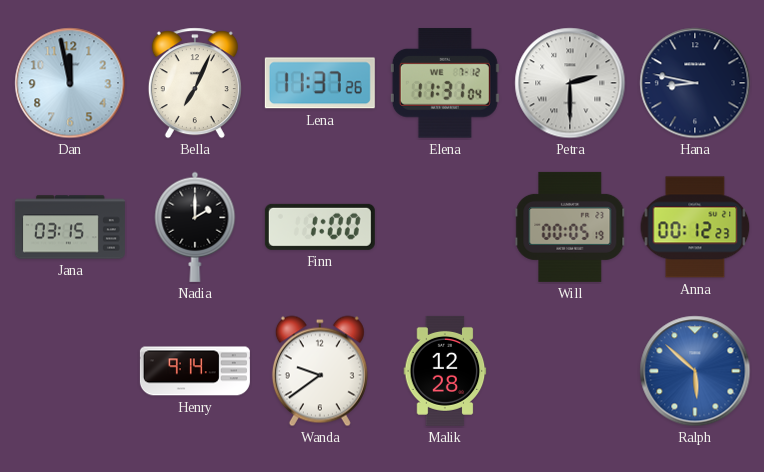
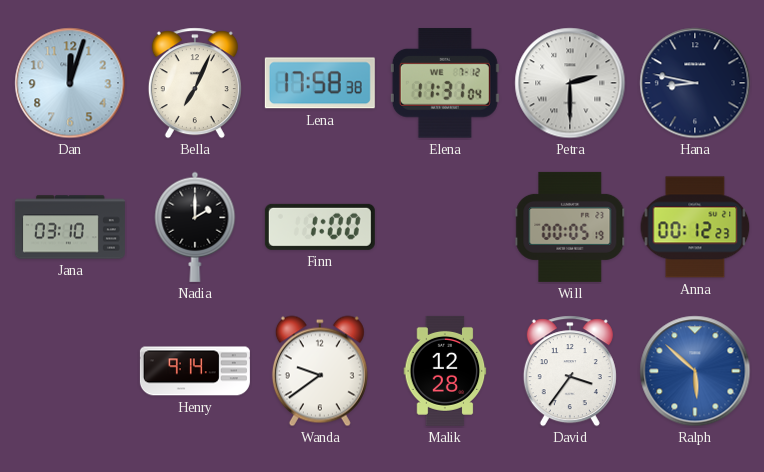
Dan: 11:58 -> 12:03
Lena: 11:37 -> 17:58
Jana: 03:15 -> 03:10
David: none -> 3:36
